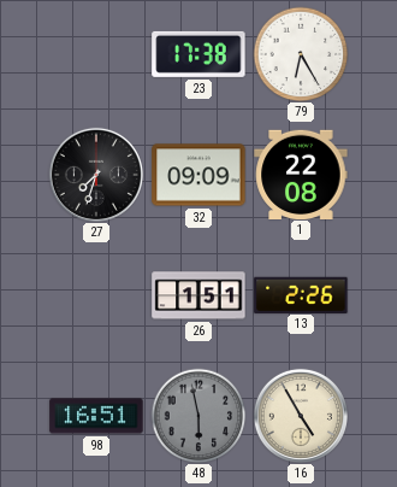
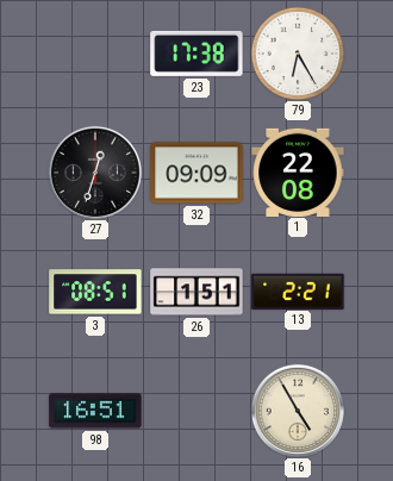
27: 7:33 -> 12:33
3: none -> 08:51
13: 2:26 -> 2:21
48: 5:58 -> none
